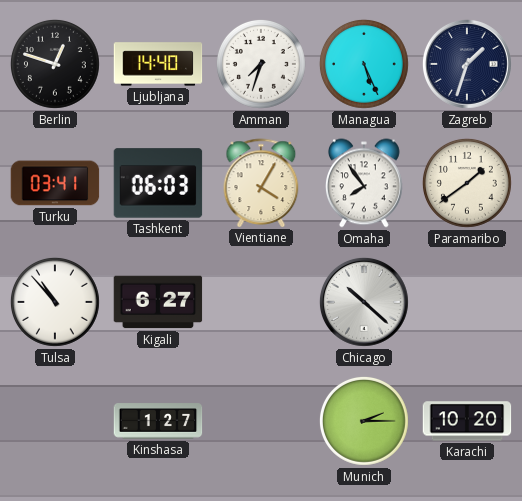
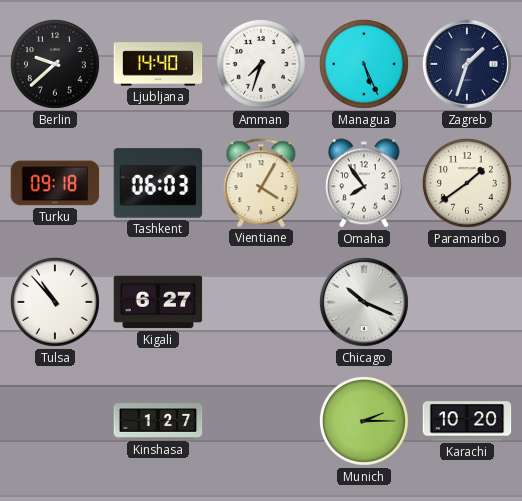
Berlin: 12:48 -> 9:38
Turku: 03:41 -> 09:18
Chicago: 10:22 -> 10:19
